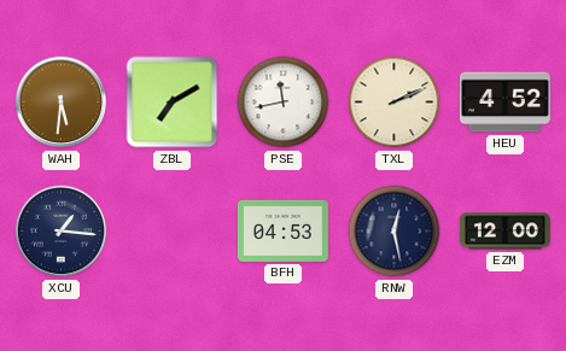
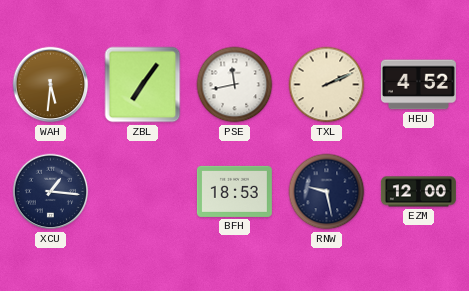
ZBL: 7:10 -> 7:06
BFH: 04:53 -> 18:53
RNW: 12:28 -> 9:28
